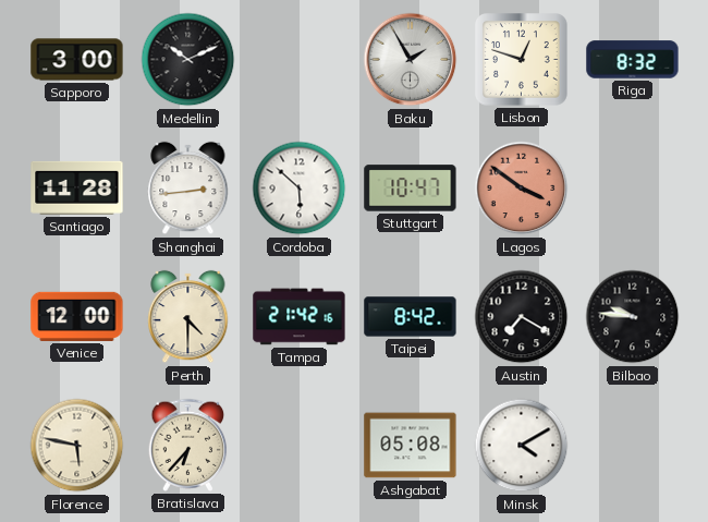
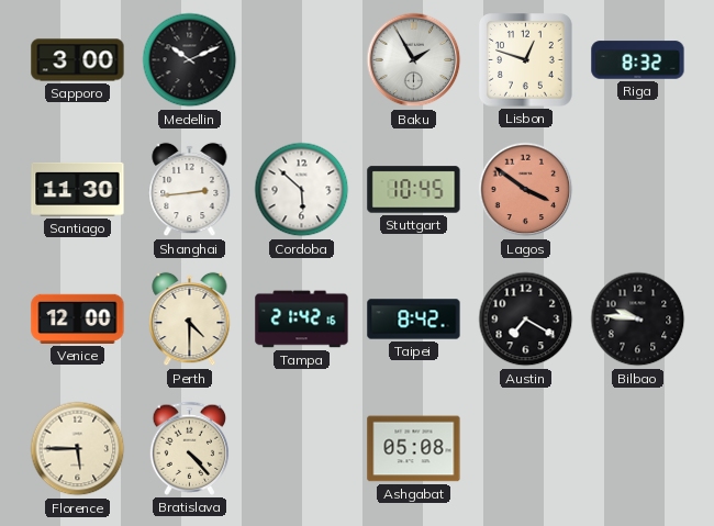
Santiago: 11:28 -> 11:30
Stuttgart: 10:47 -> 10:45
Florence: 5:47 -> 5:45
Bratislava: 6:37 -> 4:23
Minsk: 4:10 -> none
